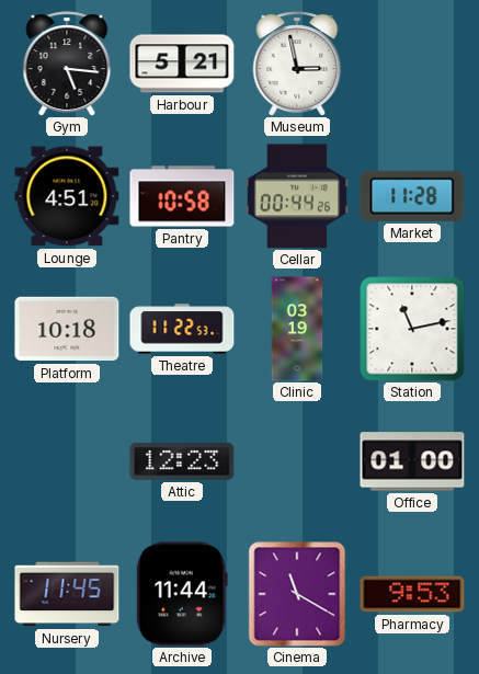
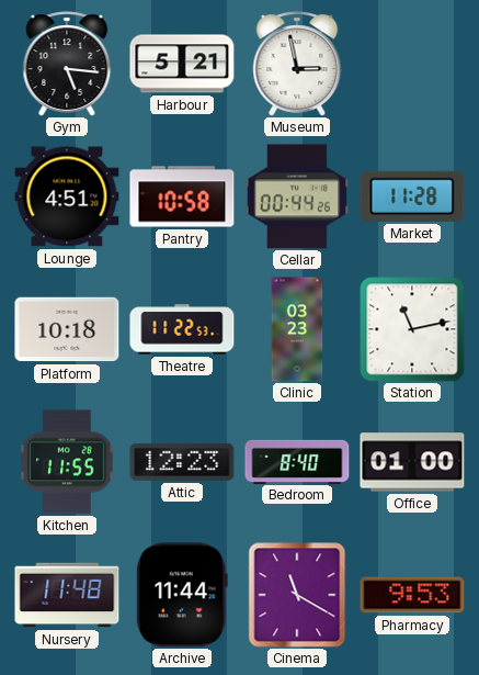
Clinic: 03:19 -> 03:23
Kitchen: none -> 11:55
Bedroom: none -> 8:40
Nursery: 11:45 -> 11:48
